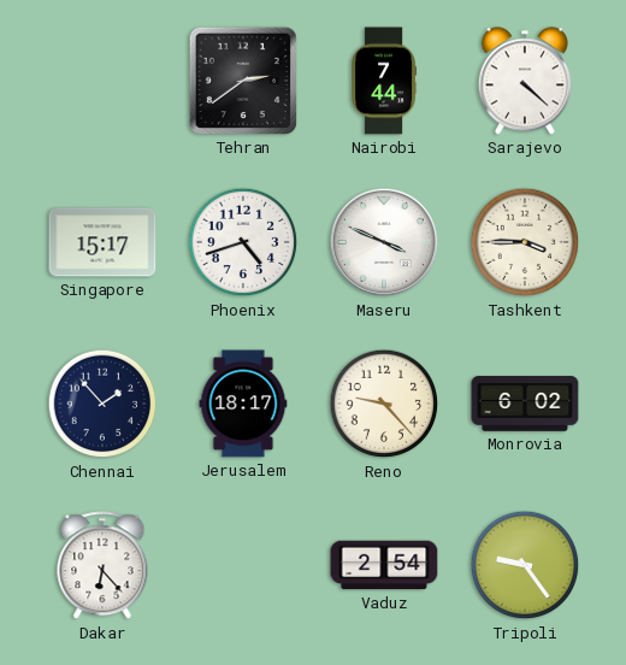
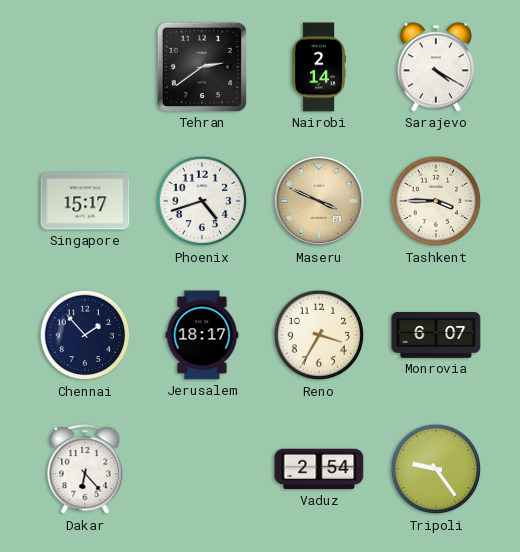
Nairobi: 7:44 -> 2:14
Sarajevo: 4:22 -> 4:20
Maseru dial: white -> champagne
Reno: 9:23 -> 3:35
Monrovia: 6:02 -> 6:07
